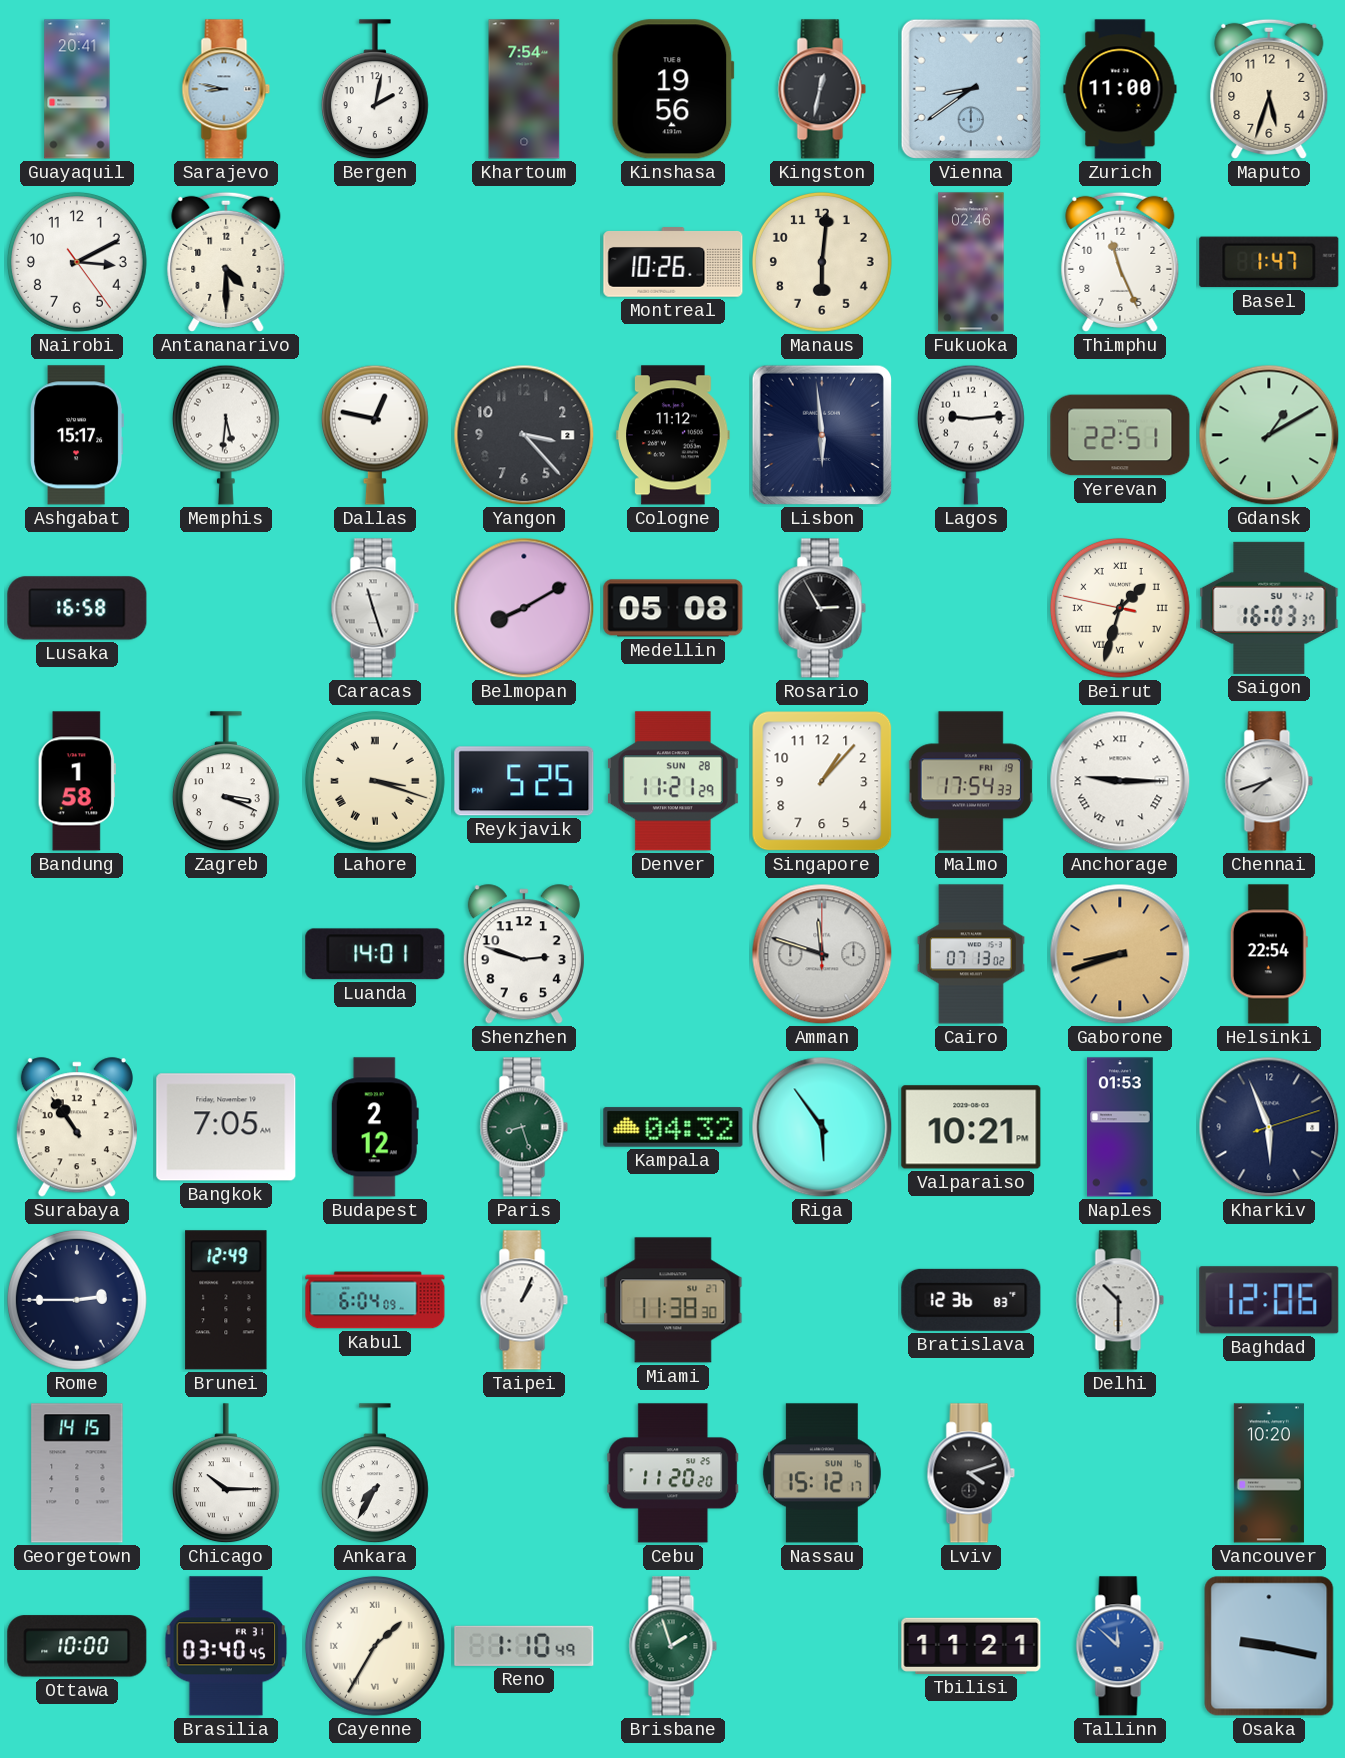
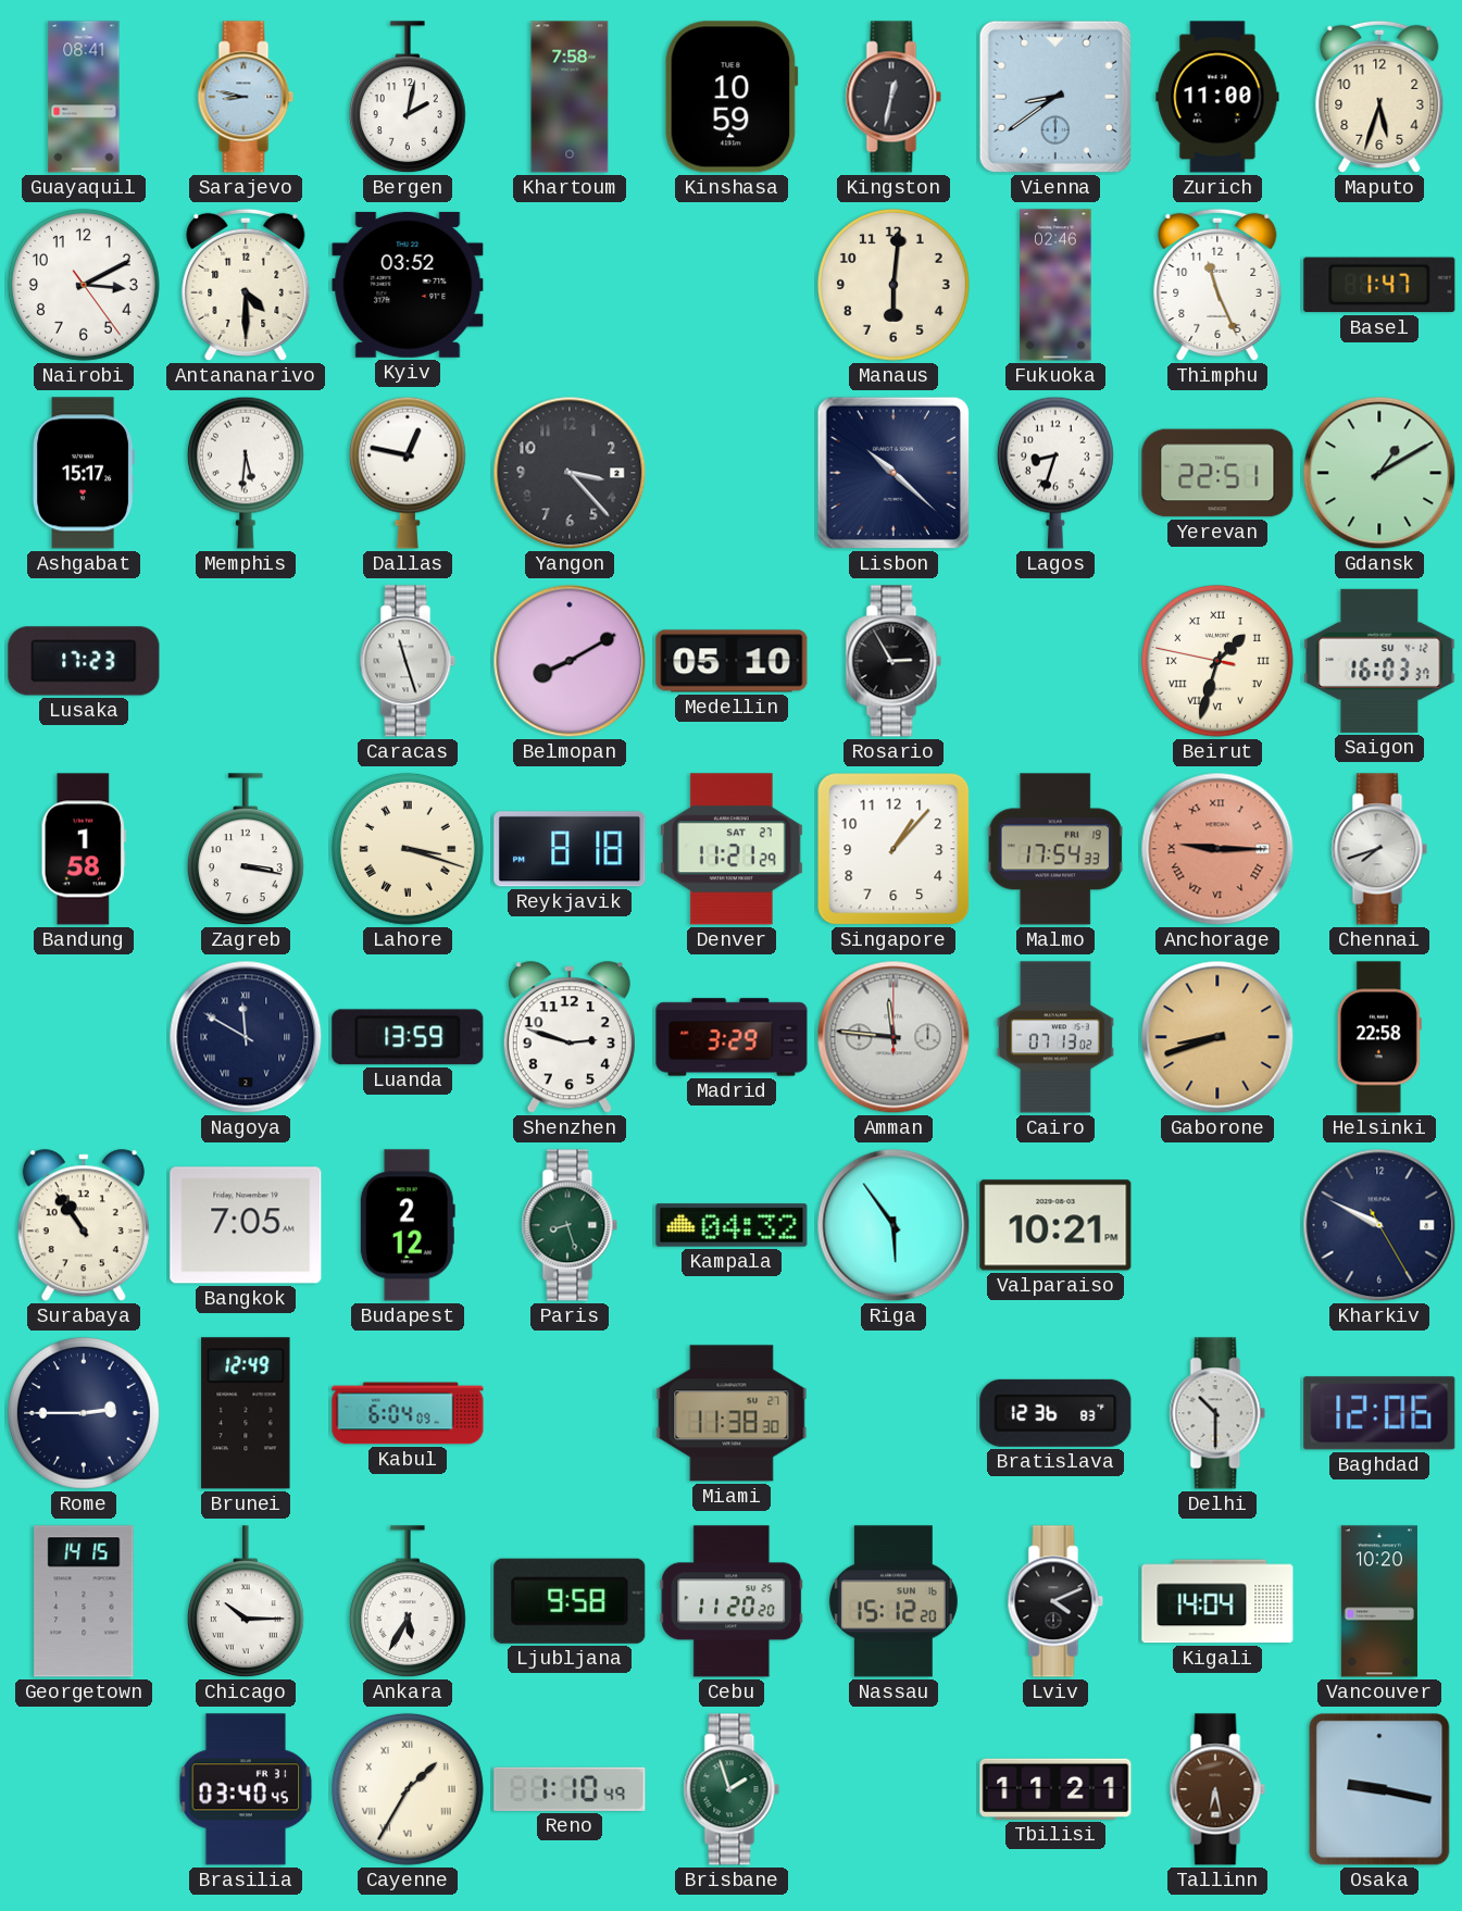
Guayaquil: 20:41 -> 08:41
Khartoum: 7:54 -> 7:58
Kinshasa: 19:56 -> 10:59
Kyiv: none -> 03:52
Montreal: 10:26 -> none
Cologne: 11:12 -> none
Lisbon: 5:59 -> 10:22
Lagos: 9:14 -> 8:33
Lusaka: 16:58 -> 17:23
Medellin: 05:08 -> 05:10
Zagreb: 3:19 -> 3:17
Reykjavik: 5:25 -> 8:18
Denver date: SUN 28 -> SAT 27
Anchorage dial: white -> salmon
Nagoya: none -> 11:50
Luanda: 14:01 -> 13:59
Madrid: none -> 3:29
Amman: 11:48 -> 11:46
Helsinki: 22:54 -> 22:58
Naples: 01:53 -> none
Kharkiv: 5:56 -> 9:49
Taipei: 1:04 -> none
Ankara: 7:35 -> 5:35
Ljubljana: none -> 9:58
Nassau: 15:12:17 -> 15:12:20
Lviv: 4:12 -> 4:11
Kigali: none -> 14:04
Ottawa: 10:00 -> none
Tallinn: 11:52 -> 6:28
Tallinn dial: blue -> brown
